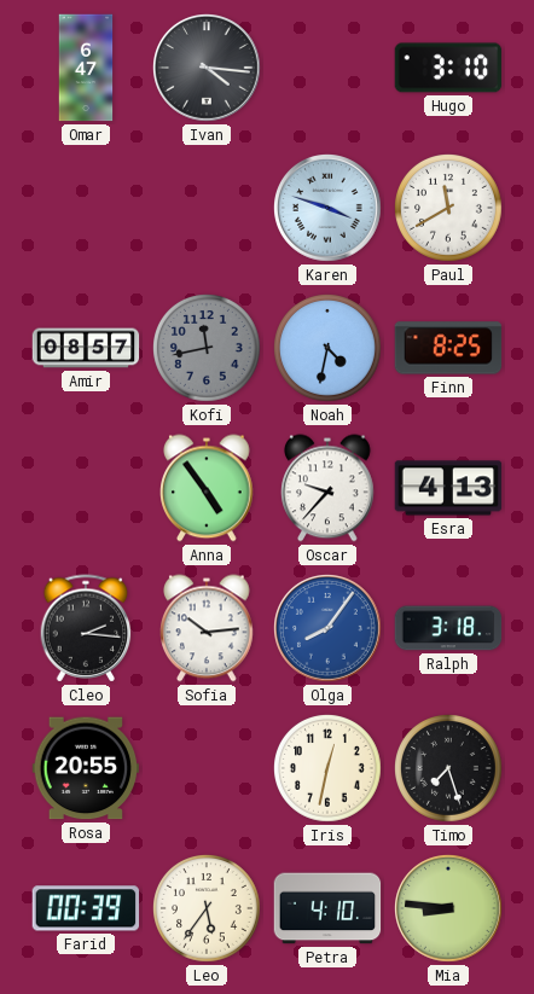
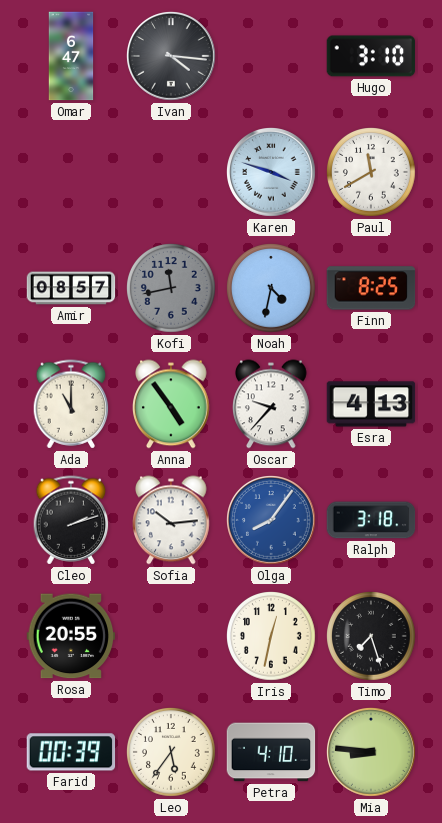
Ada: none -> 11:00
Cleo: 2:16 -> 2:12
